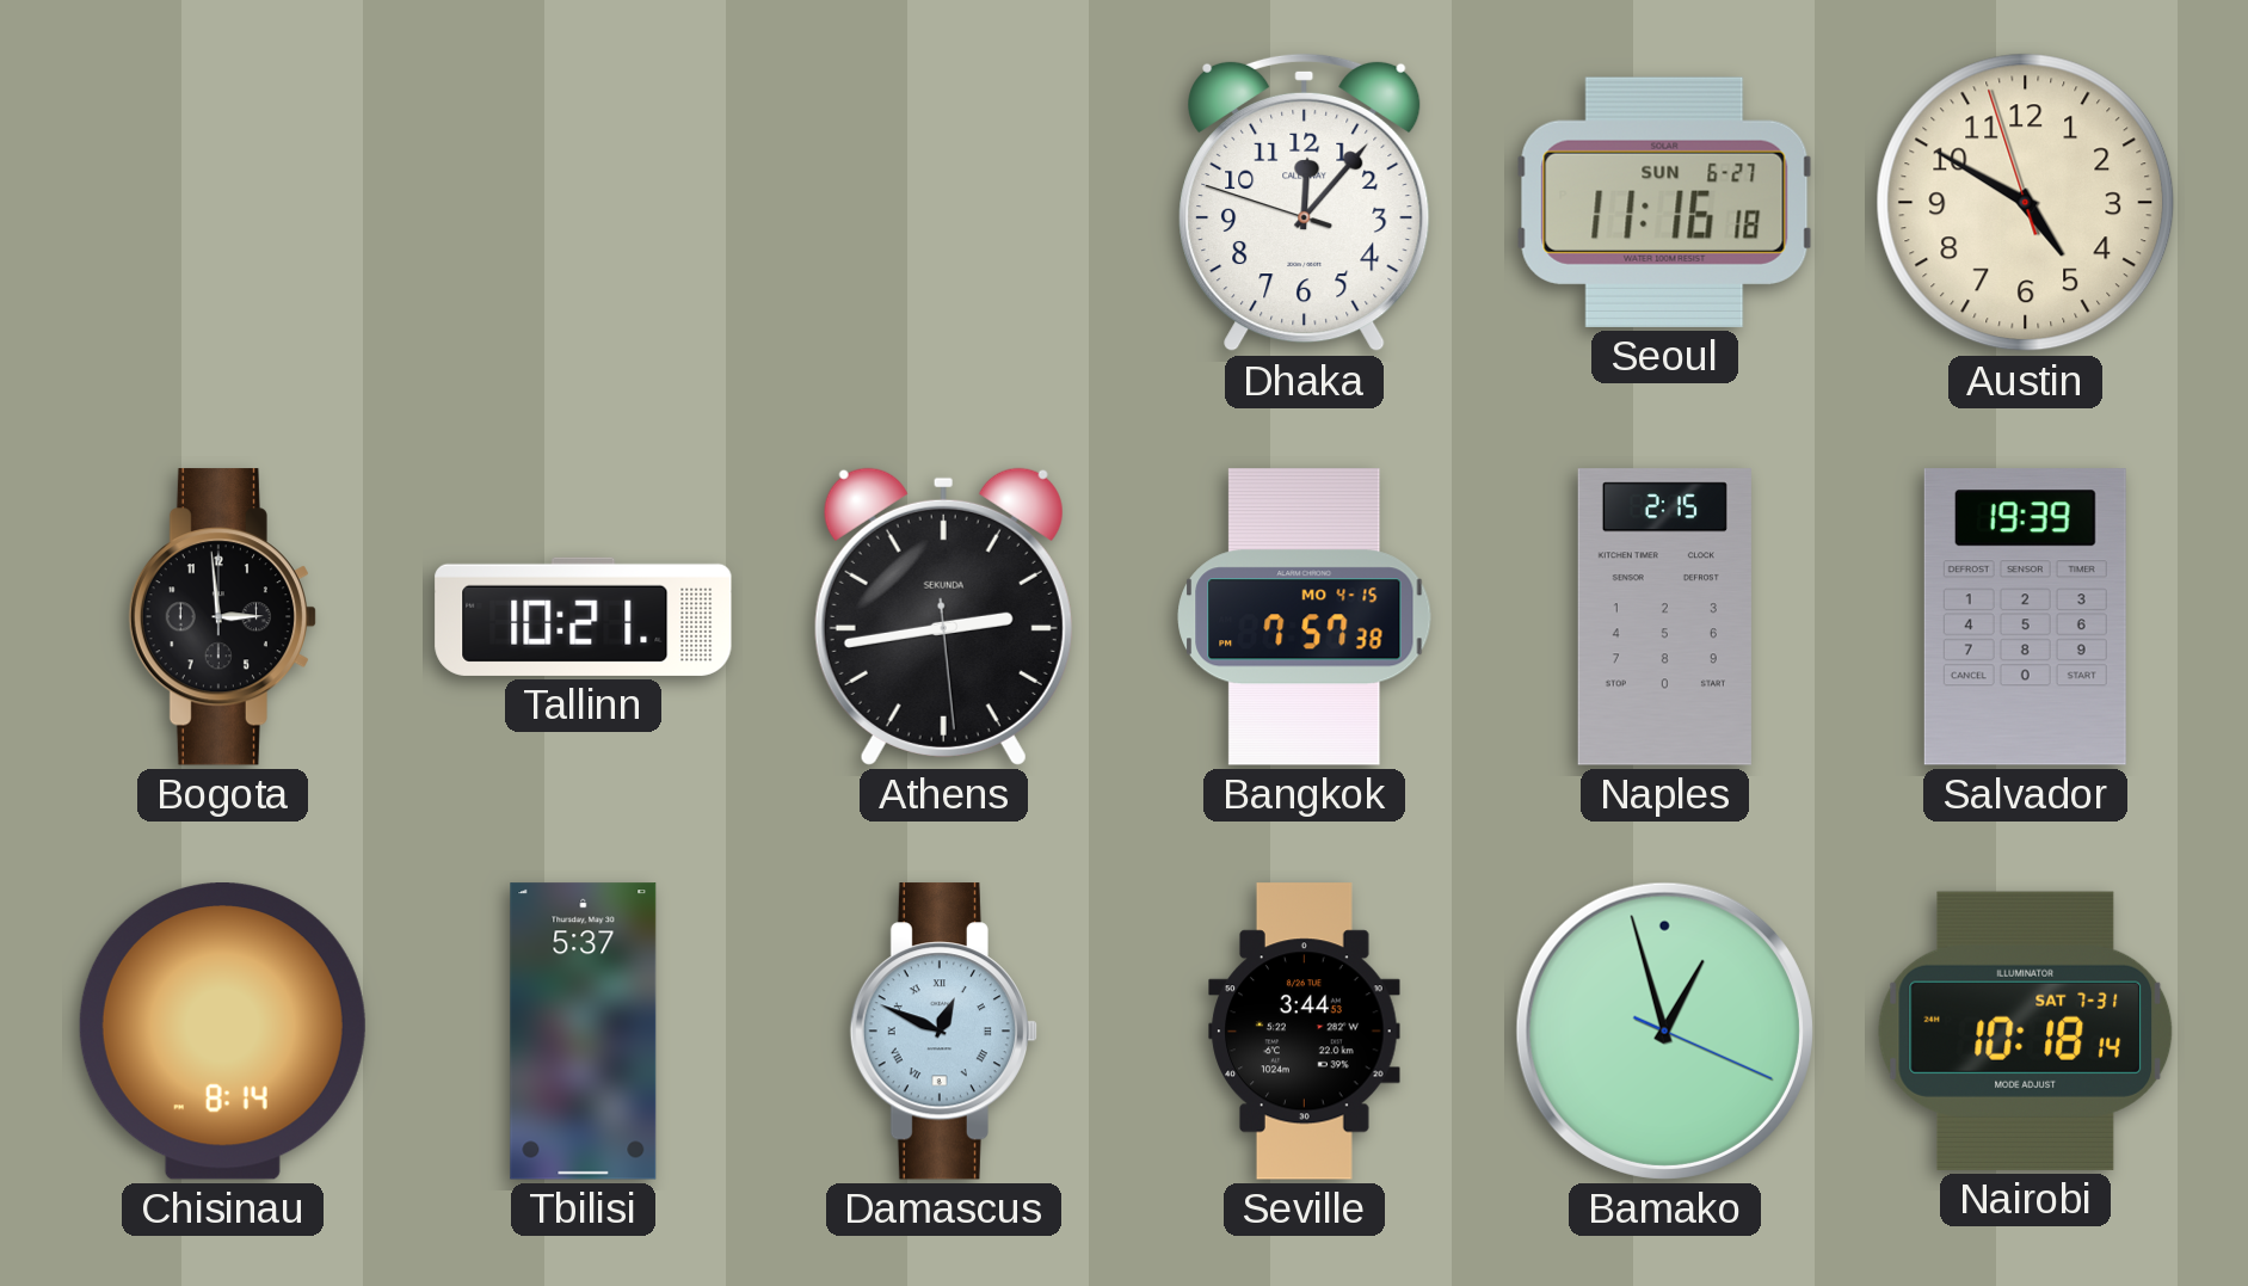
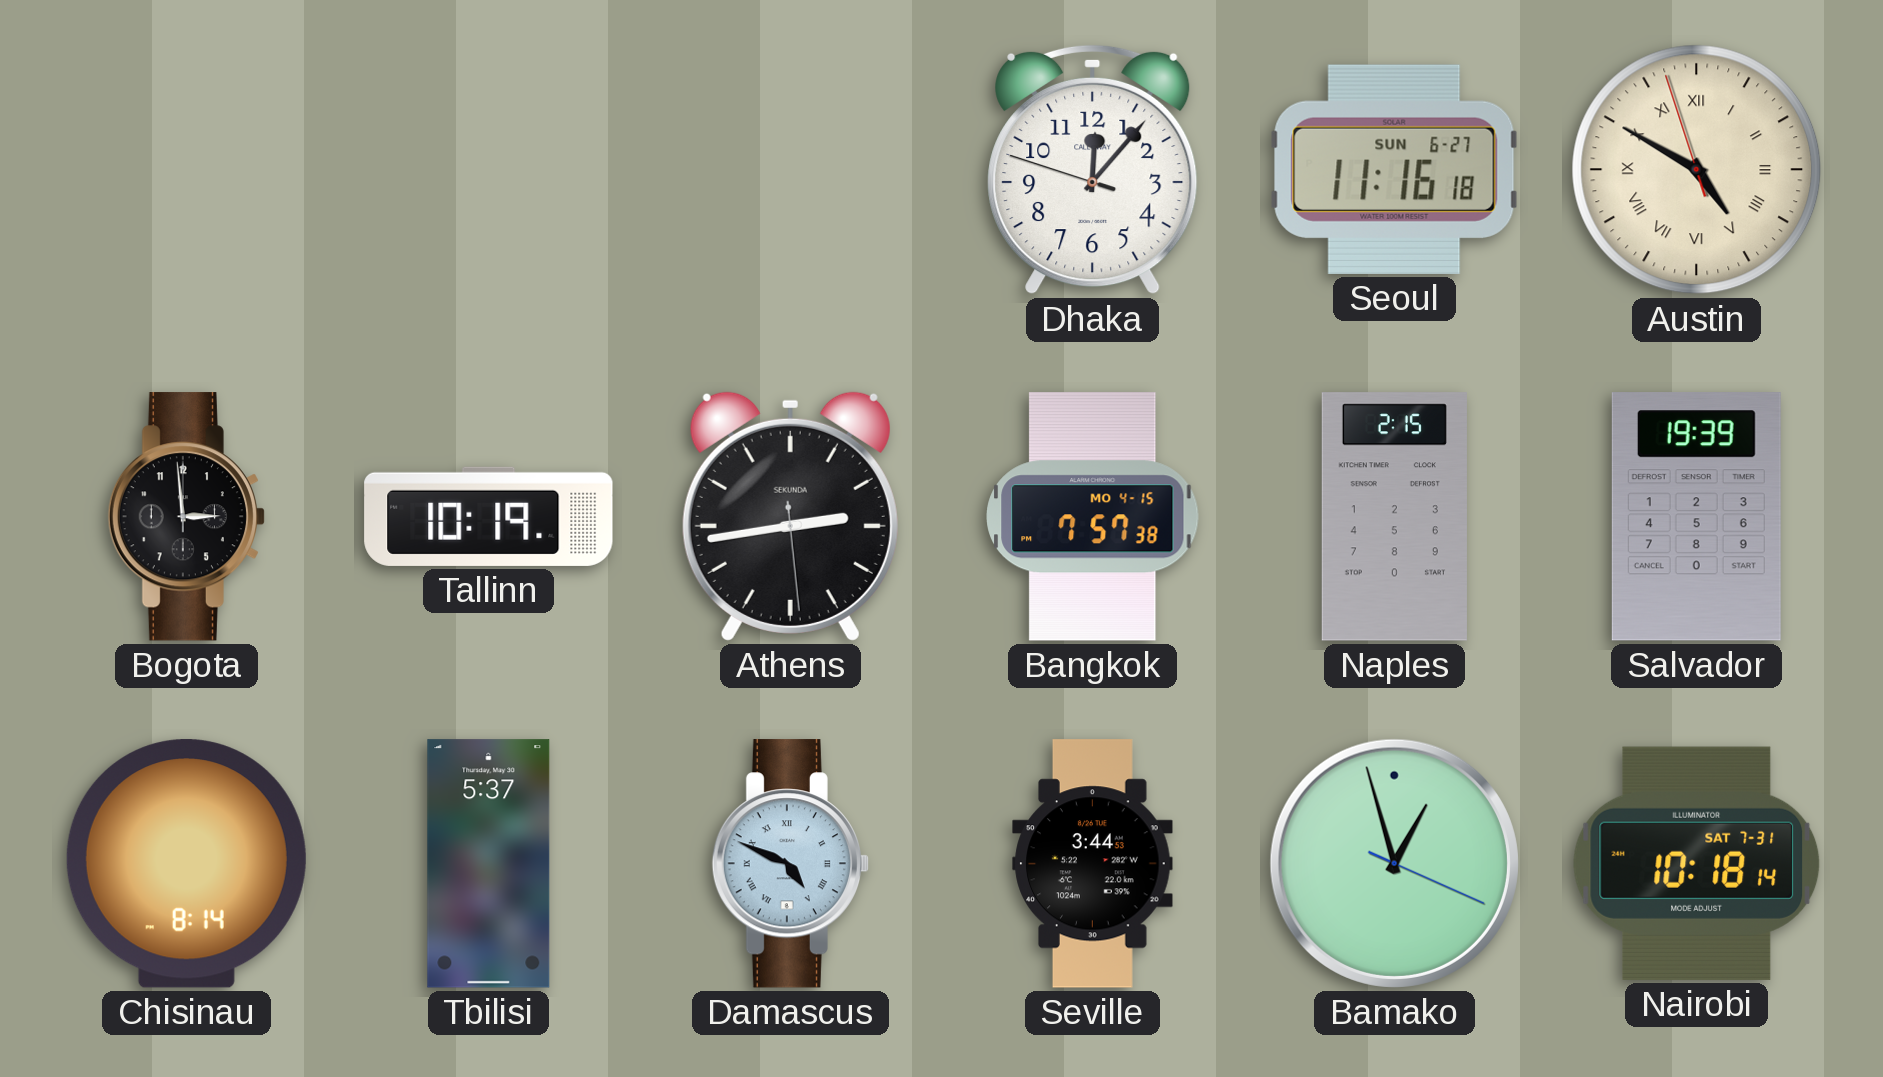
Austin numerals: Arabic -> Roman
Tallinn: 10:21 -> 10:19
Damascus: 12:49 -> 4:49
